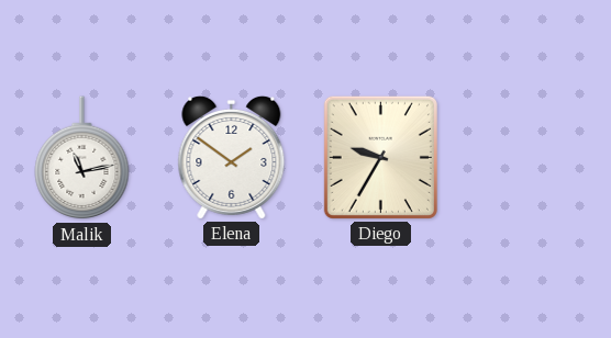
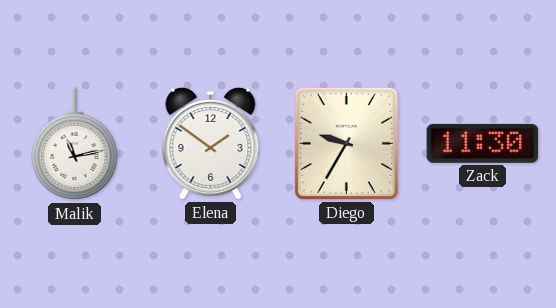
Zack: none -> 11:30
